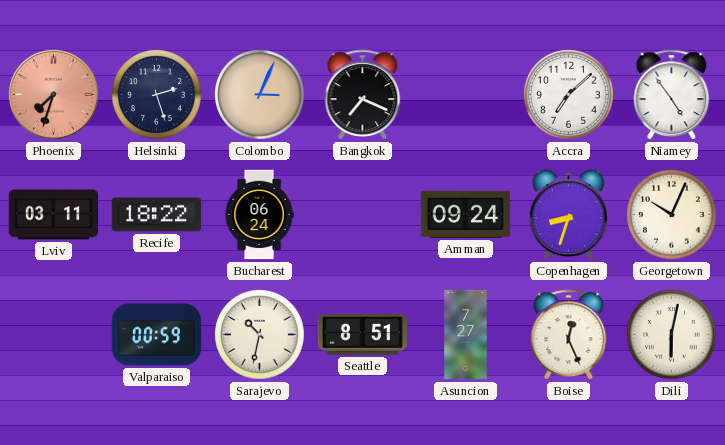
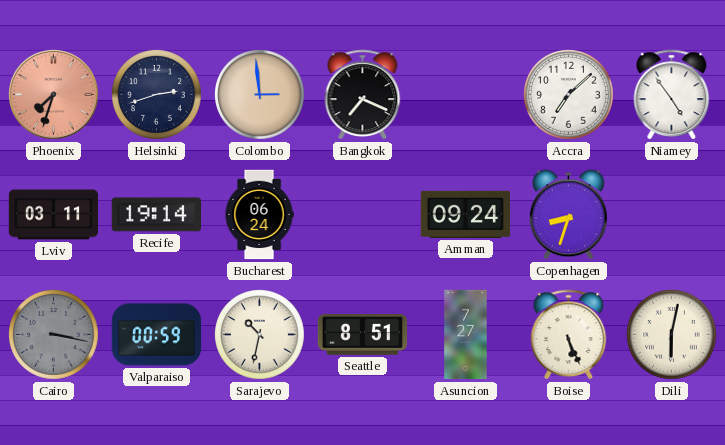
Helsinki: 2:27 -> 2:42
Colombo: 3:04 -> 2:59
Recife: 18:22 -> 19:14
Georgetown: 10:04 -> none
Cairo: none -> 3:17
Boise: 12:26 -> 5:26
